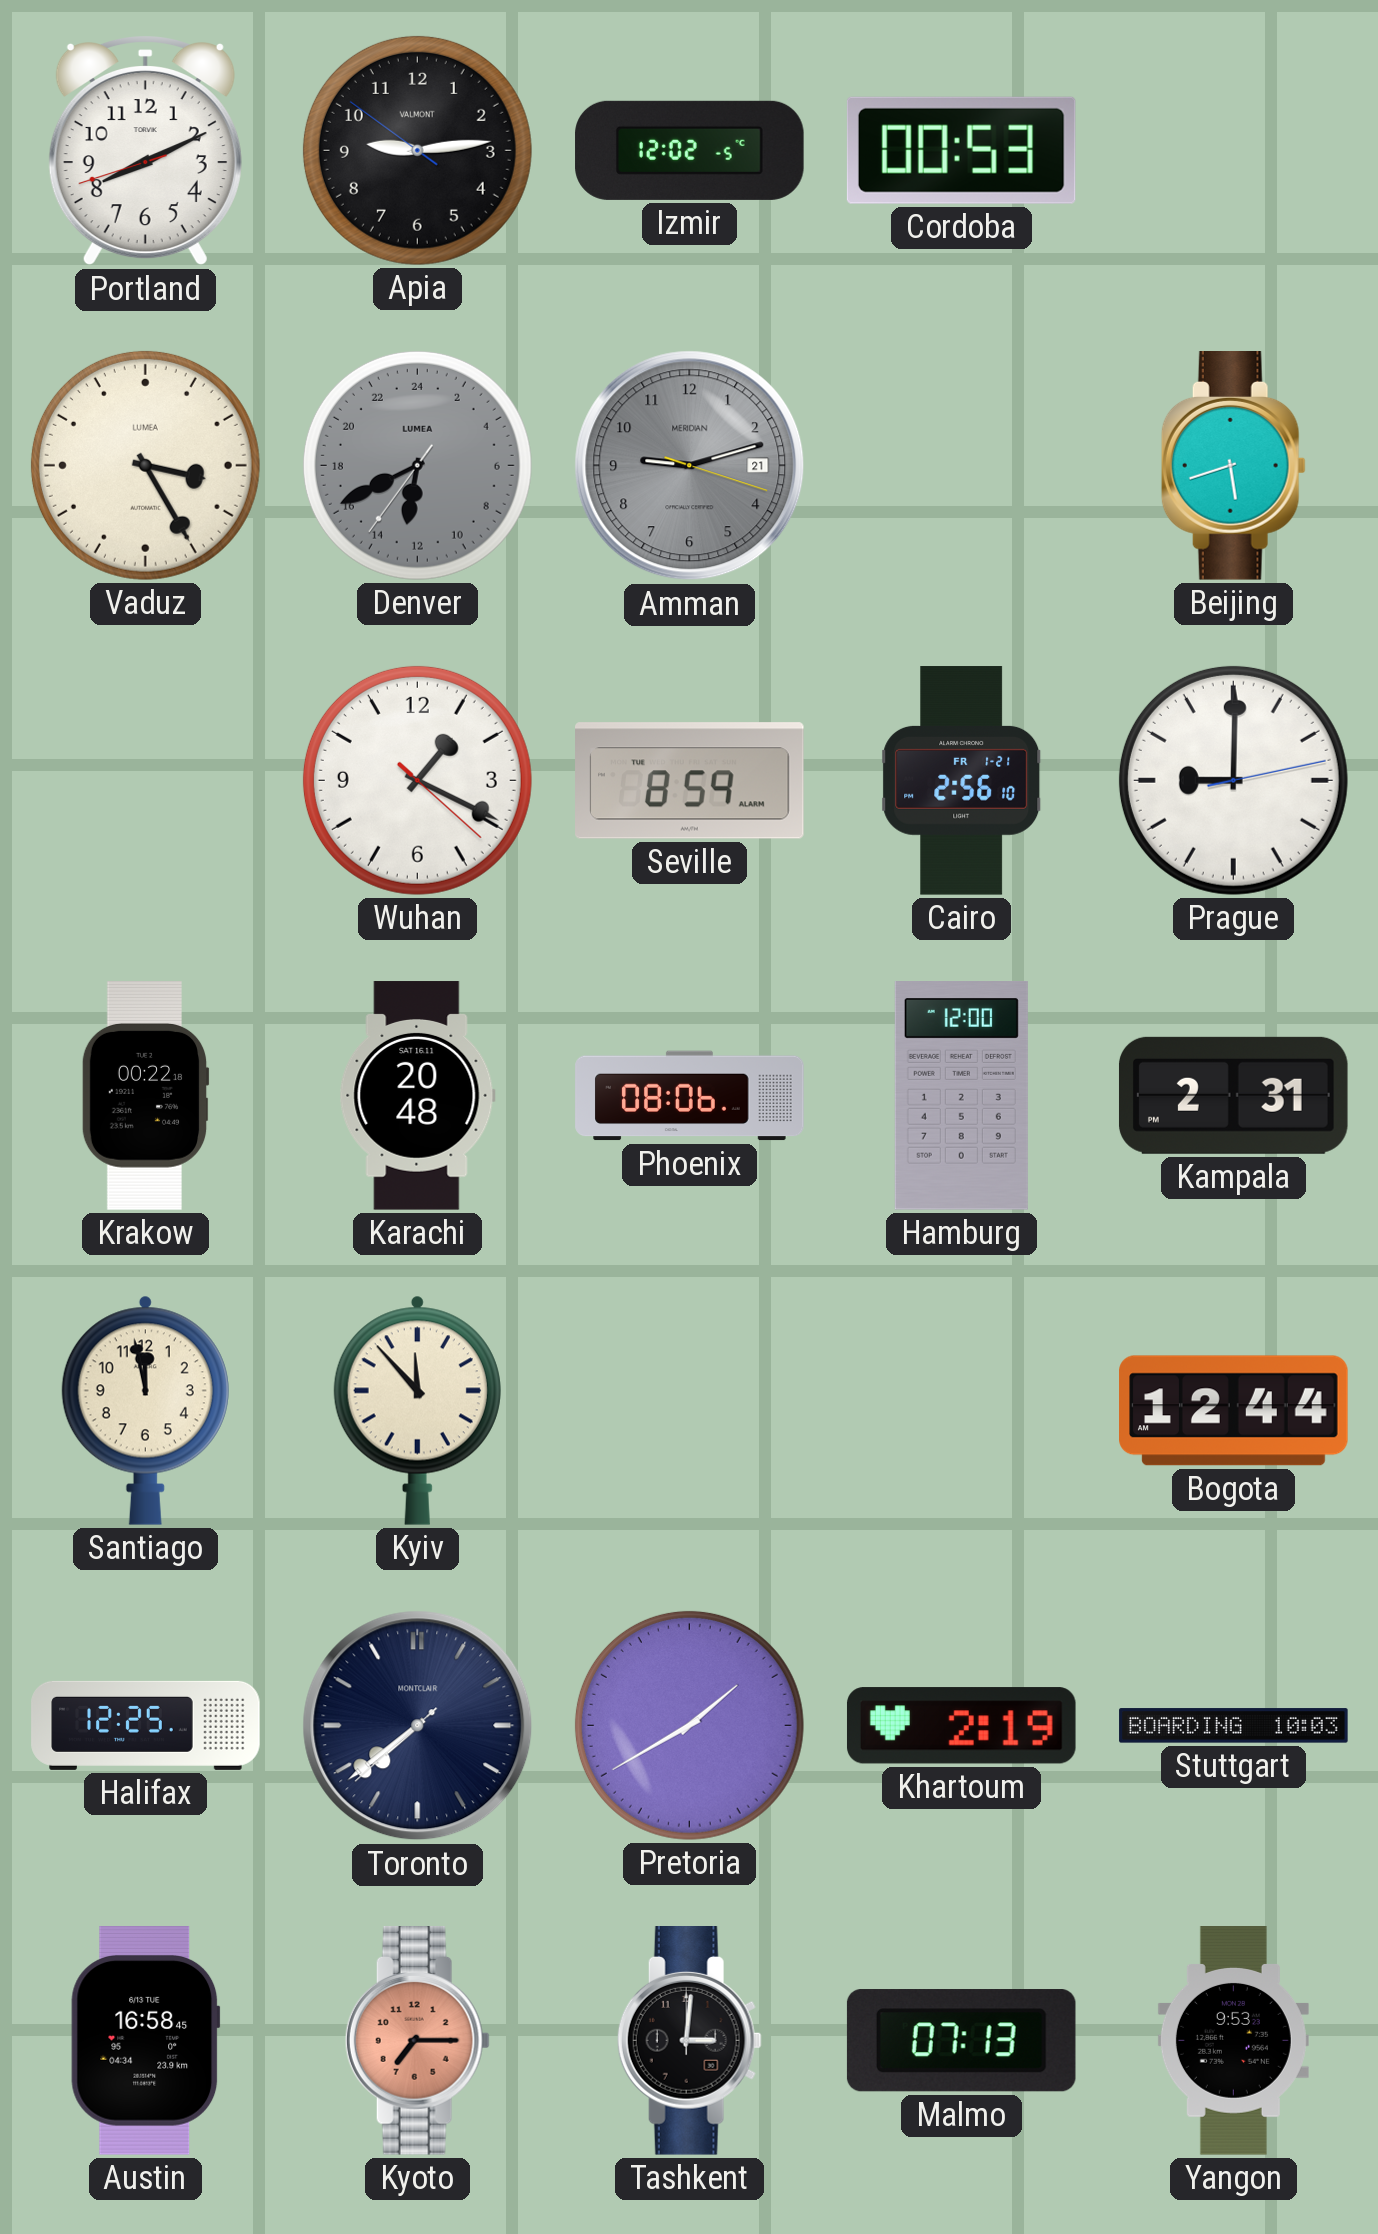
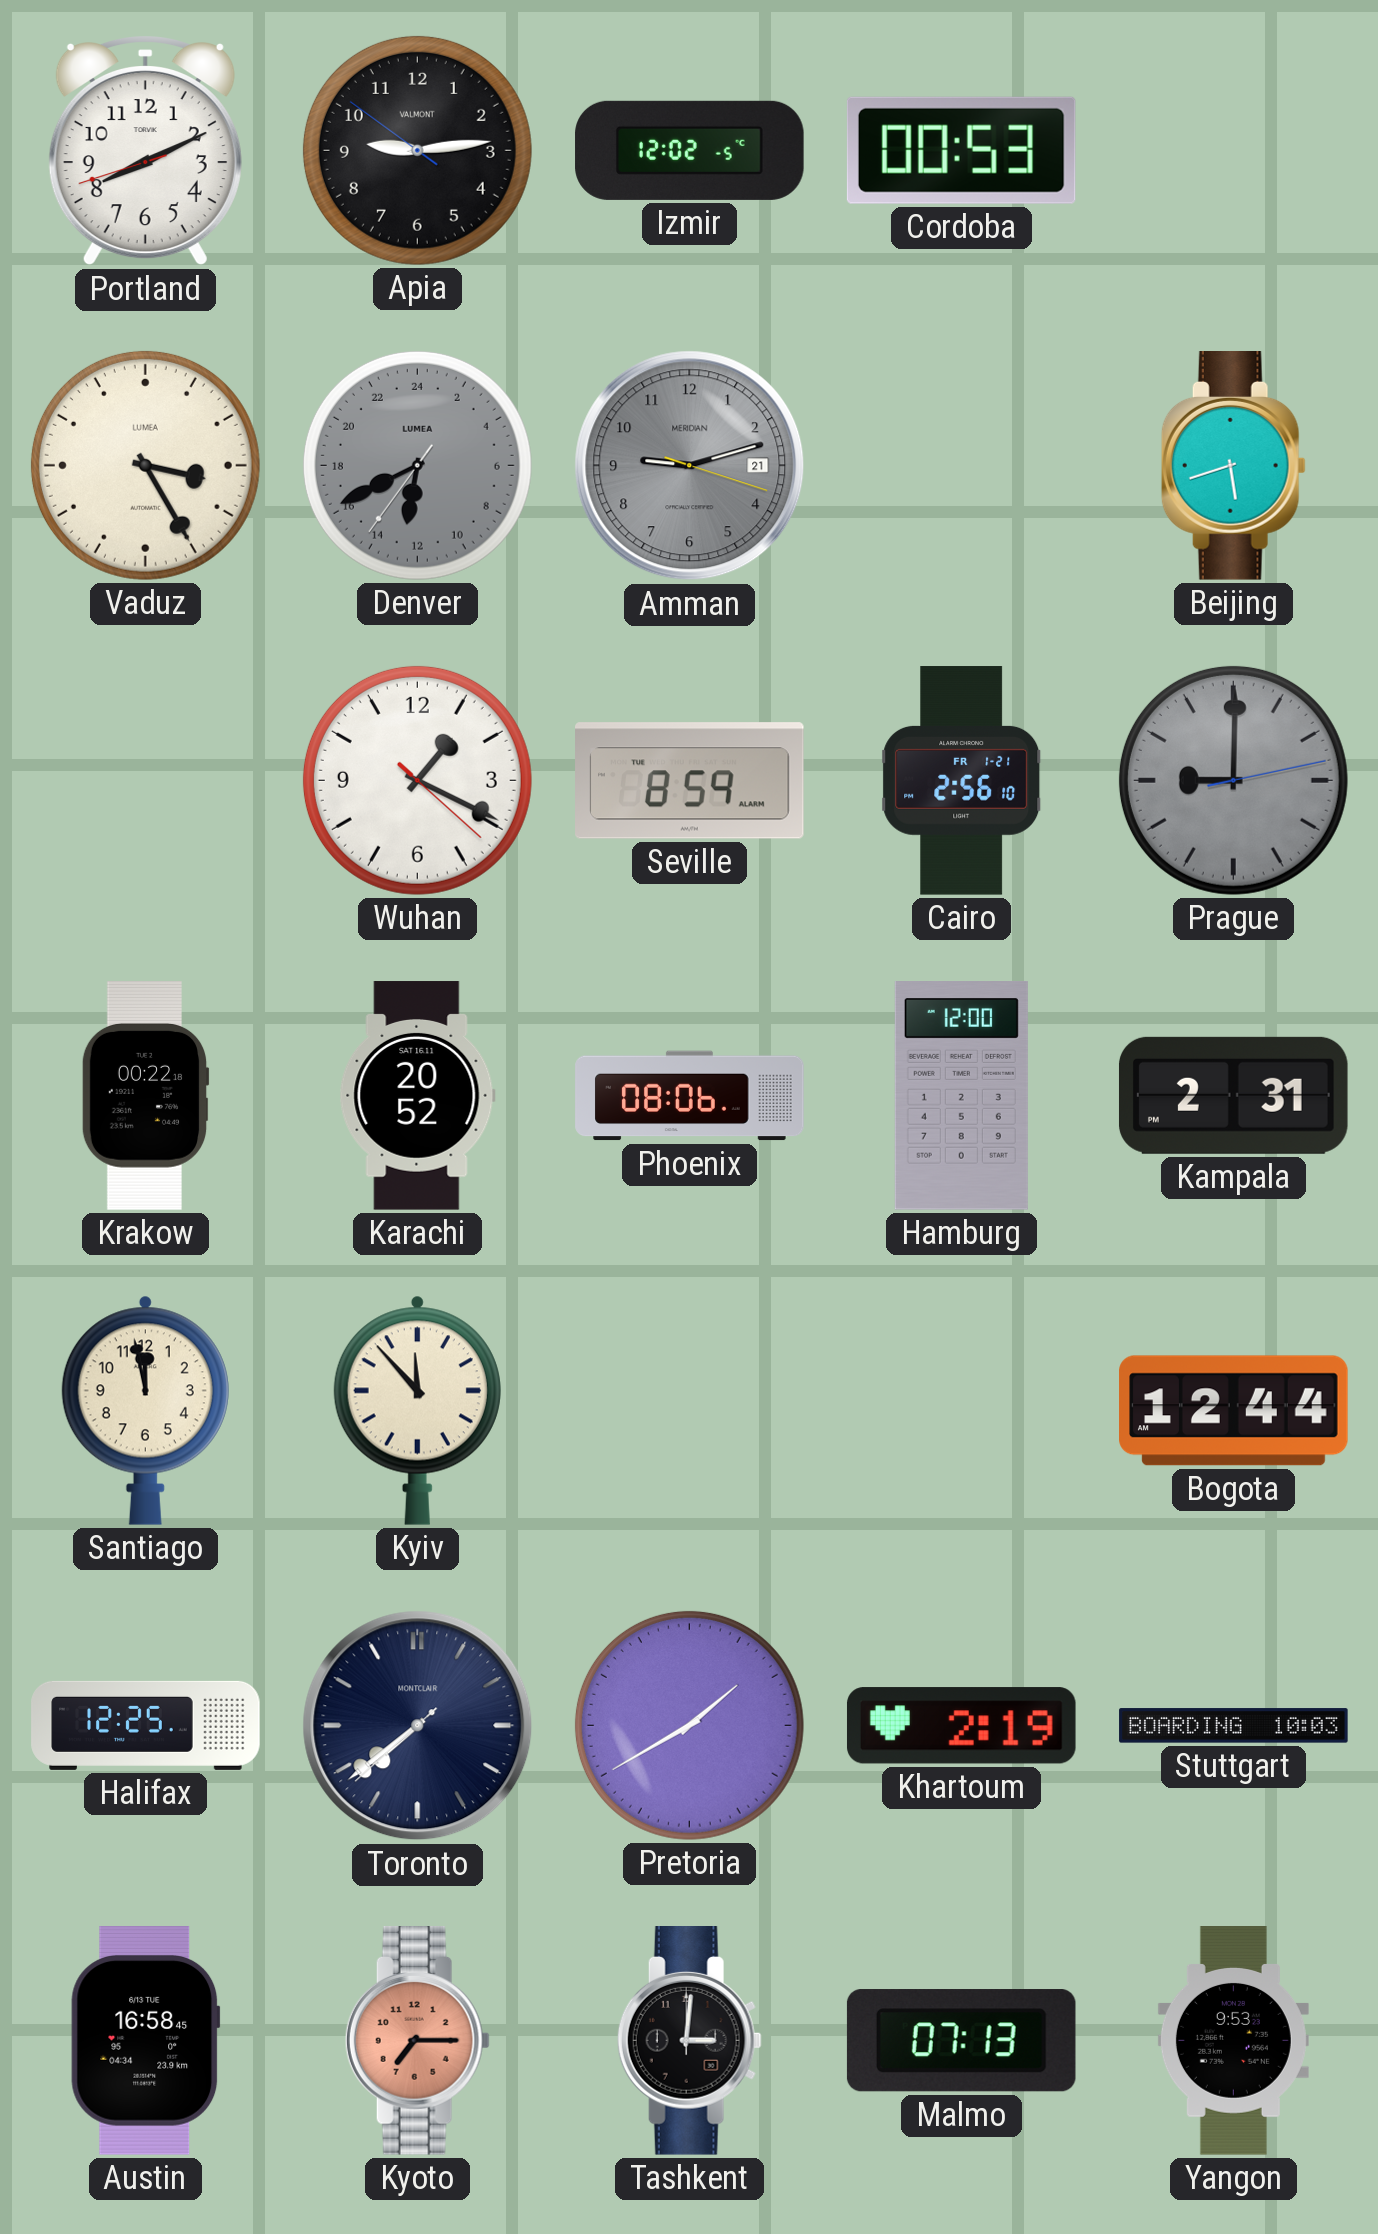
Prague dial: white -> grey
Karachi: 20:48 -> 20:52
